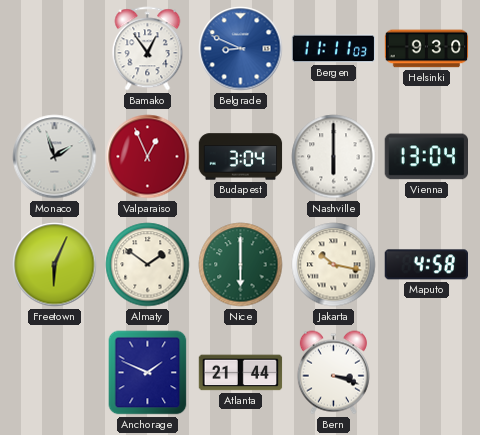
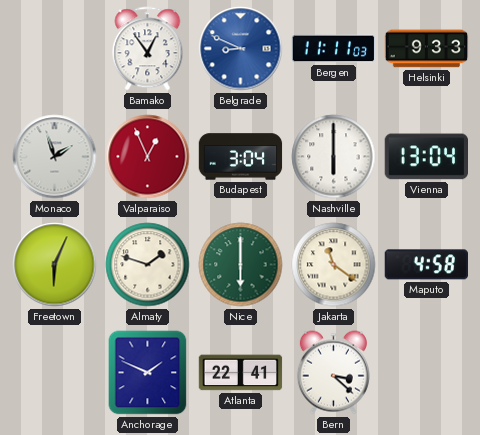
Helsinki: 9:30 -> 9:33
Almaty: 1:51 -> 1:48
Jakarta: 10:17 -> 11:21
Atlanta: 21:44 -> 22:41
Bern: 3:18 -> 3:22
